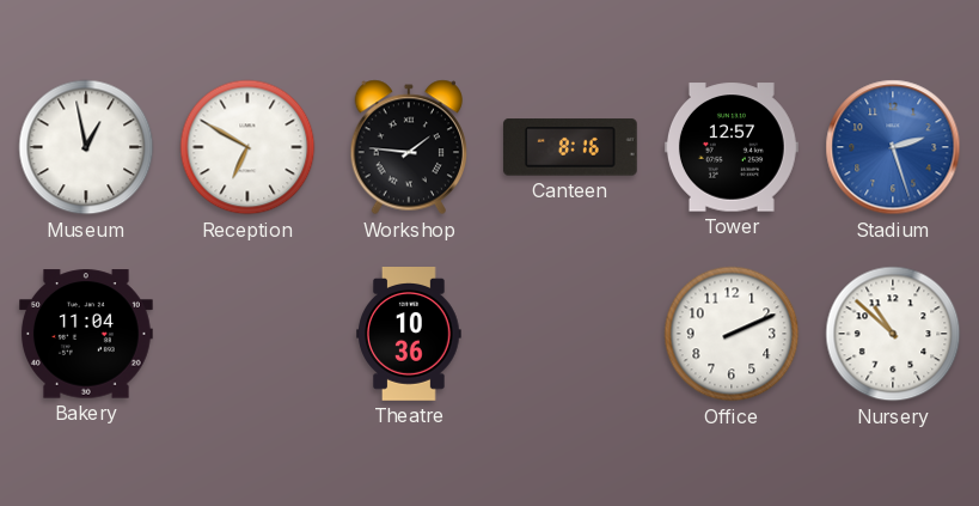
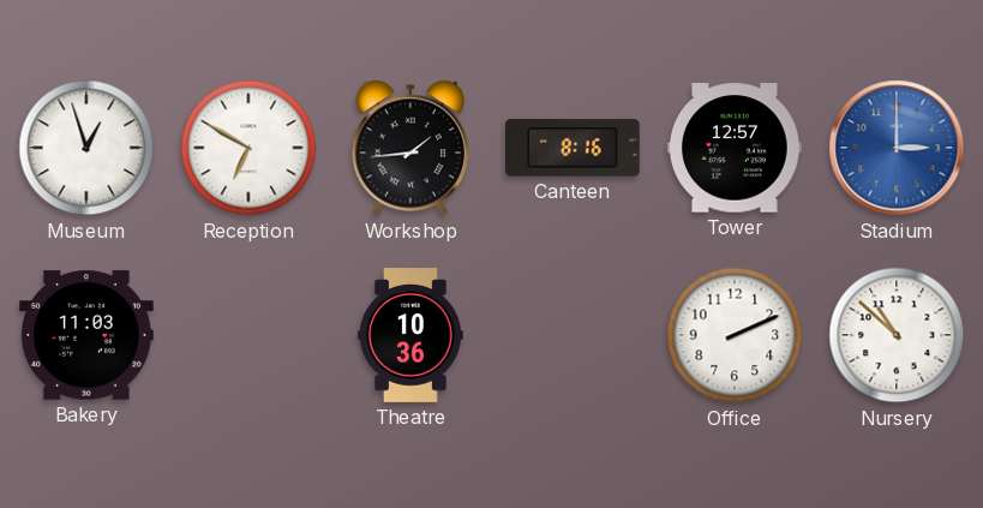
Museum: 12:58 -> 12:57
Workshop: 1:46 -> 1:44
Stadium: 2:27 -> 3:00
Bakery: 11:04 -> 11:03
